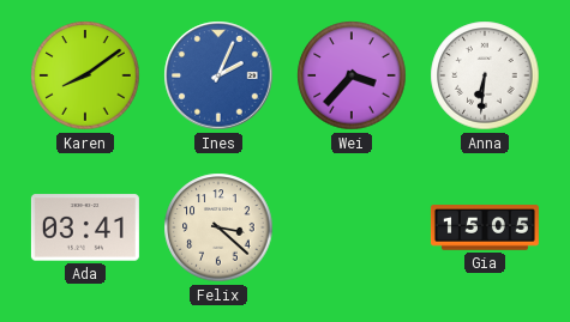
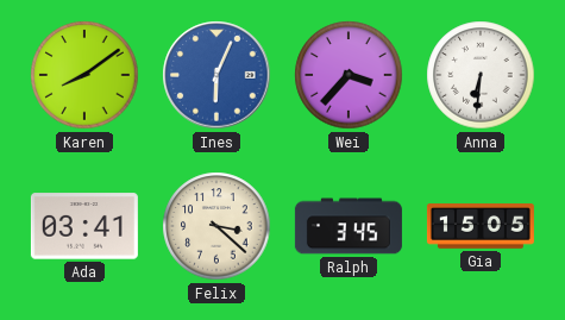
Ines: 2:04 -> 6:04
Ralph: none -> 3:45
